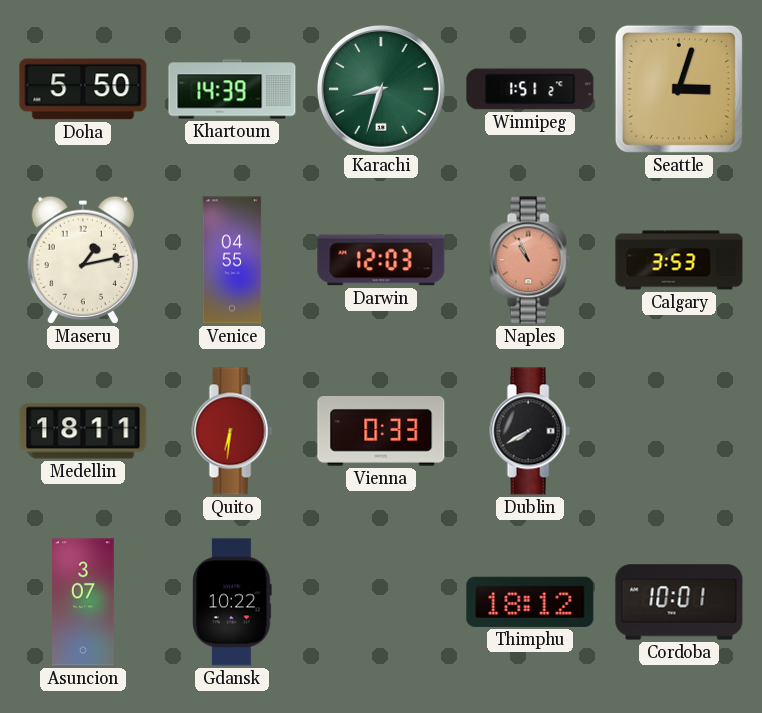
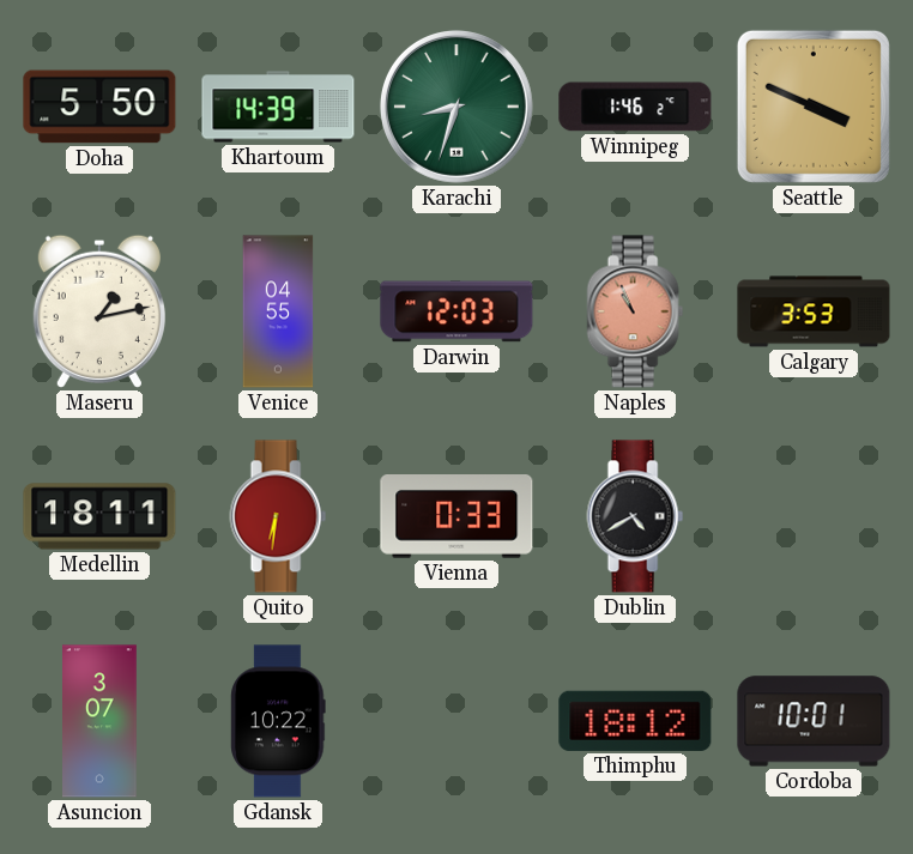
Winnipeg: 1:51 -> 1:46
Seattle: 3:03 -> 3:49
Dublin: 7:40 -> 4:40
